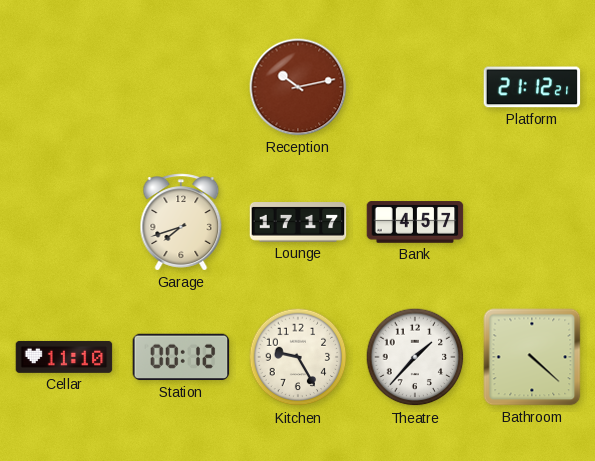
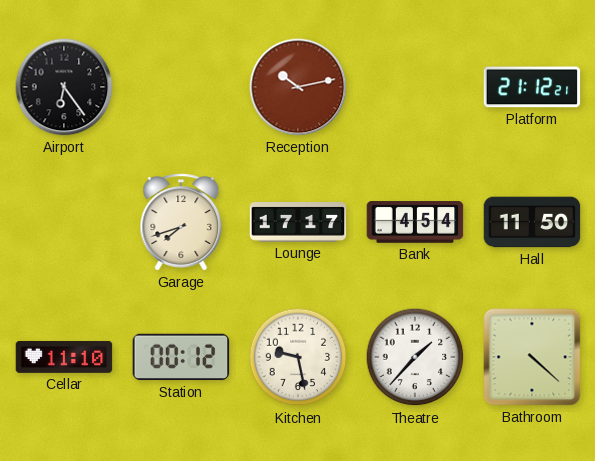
Airport: none -> 6:24
Bank: 4:57 -> 4:54
Hall: none -> 11:50
Kitchen: 9:25 -> 9:28
